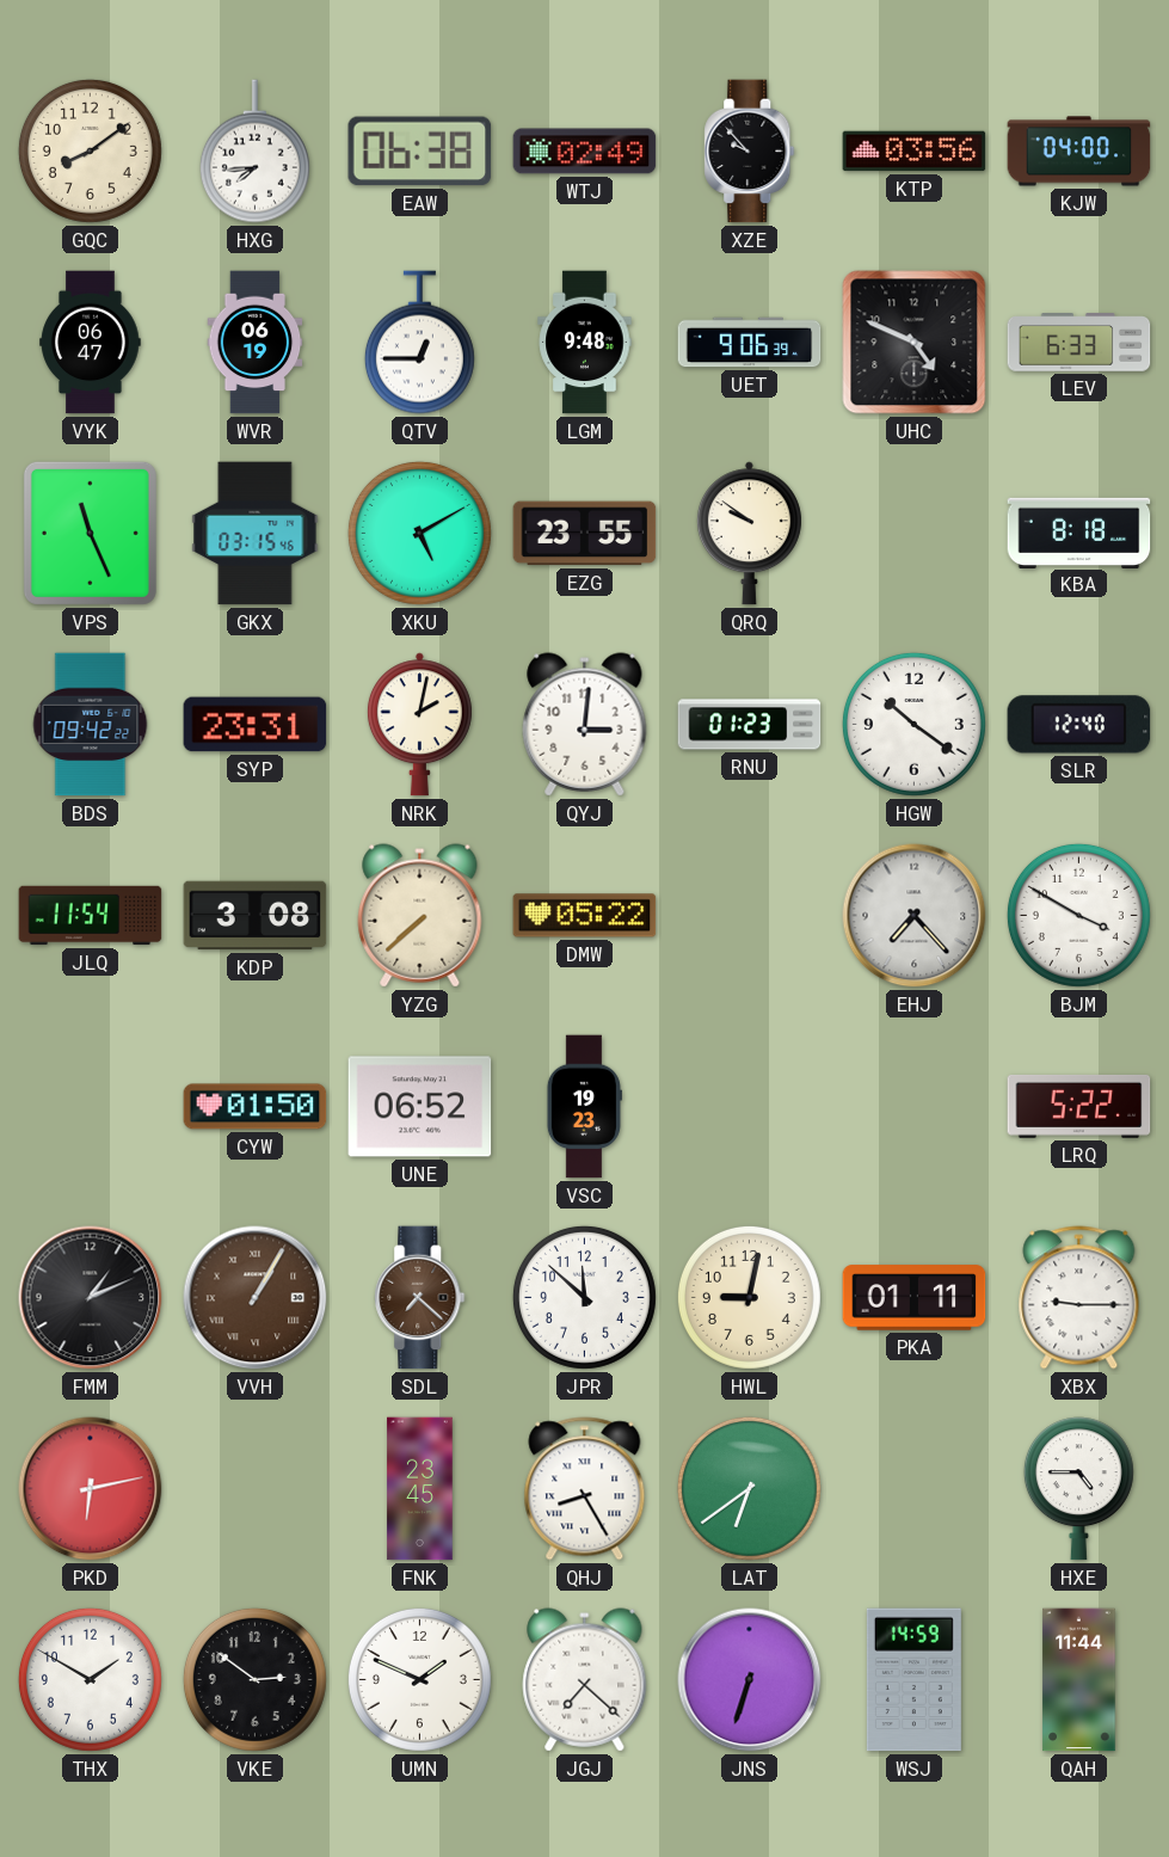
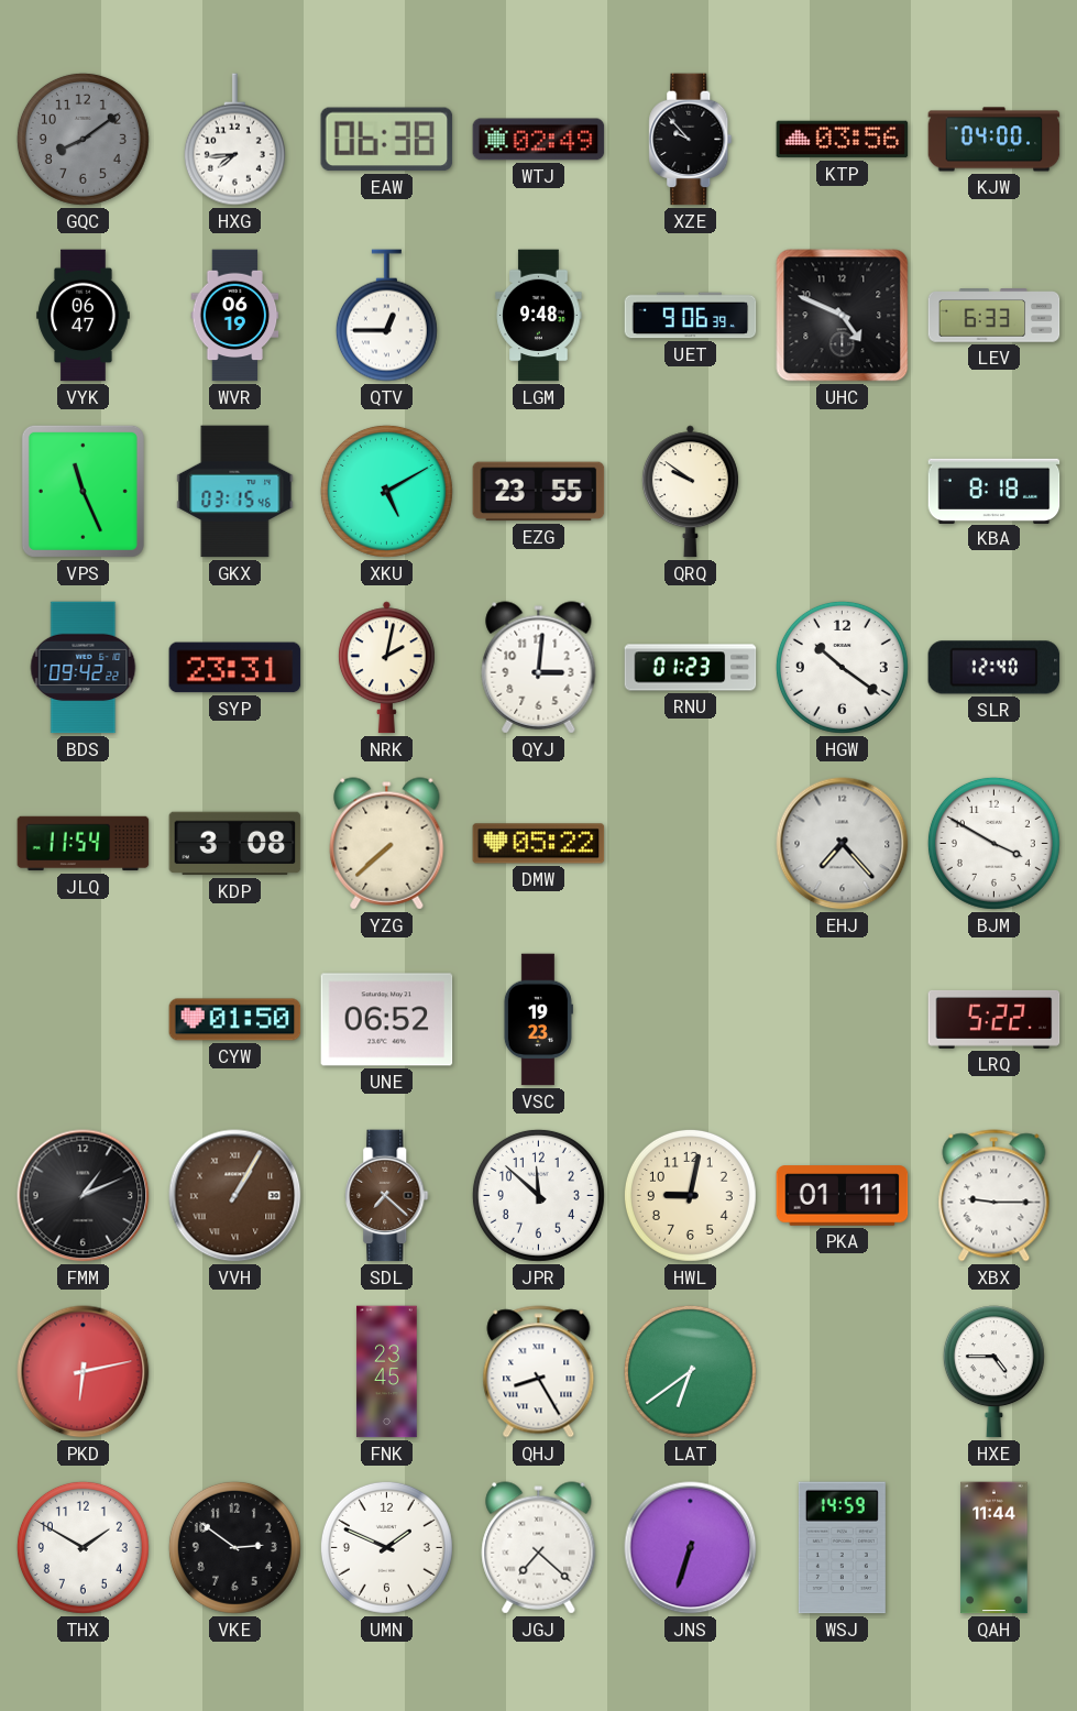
GQC dial: cream -> grey
